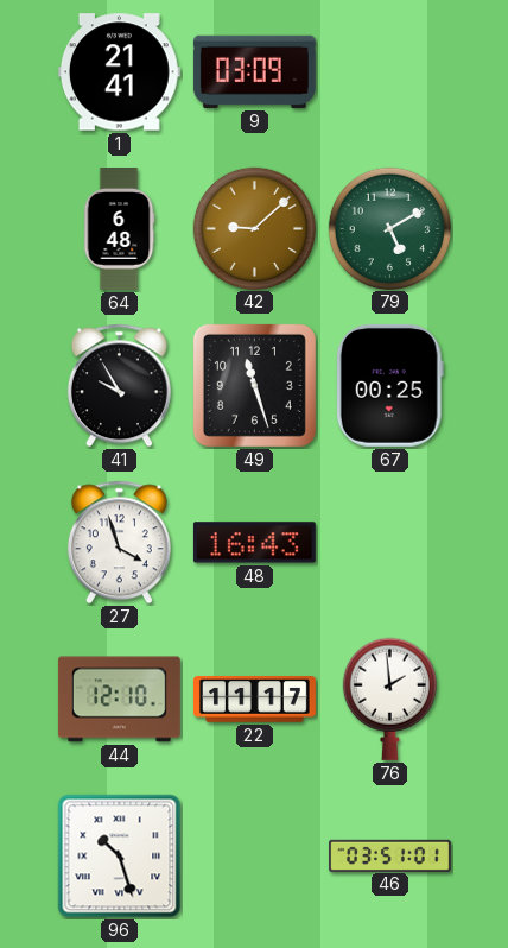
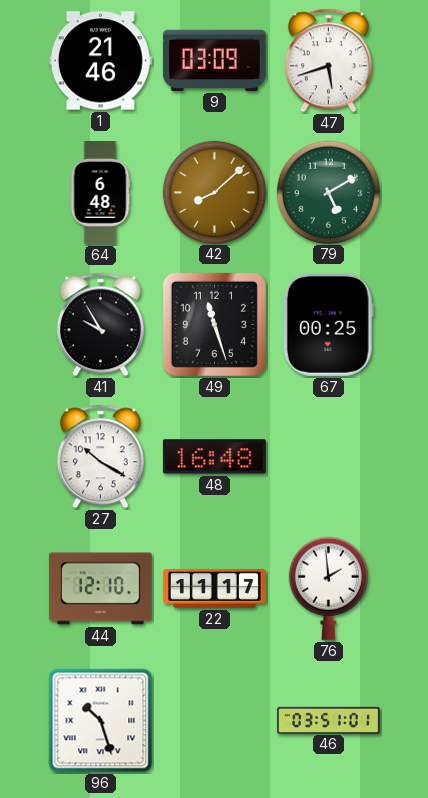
1: 21:41 -> 21:46
47: none -> 5:42
42: 9:08 -> 8:08
27: 3:57 -> 10:20
48: 16:43 -> 16:48
